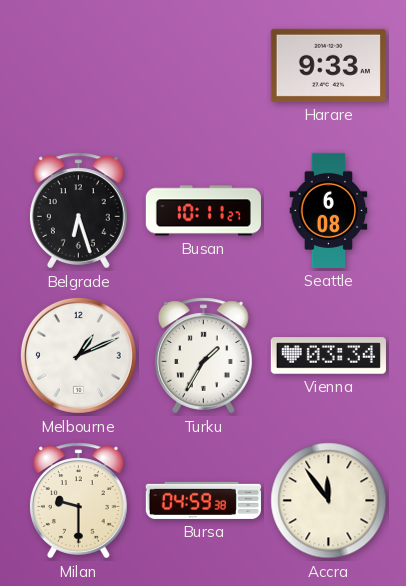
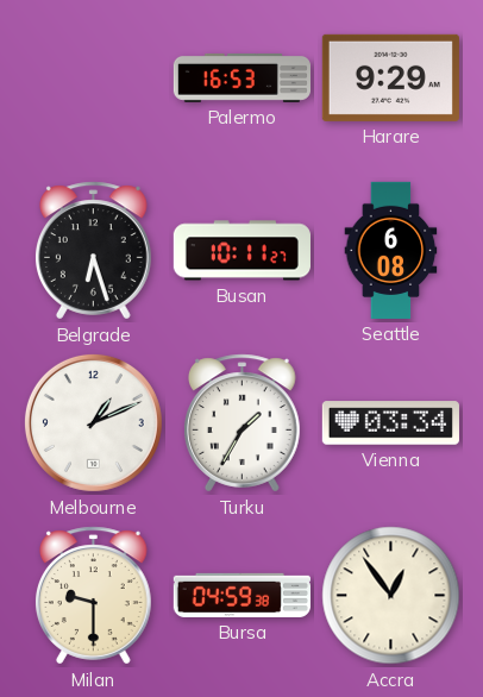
Palermo: none -> 16:53
Harare: 9:33 -> 9:29
Accra: 11:54 -> 12:54
